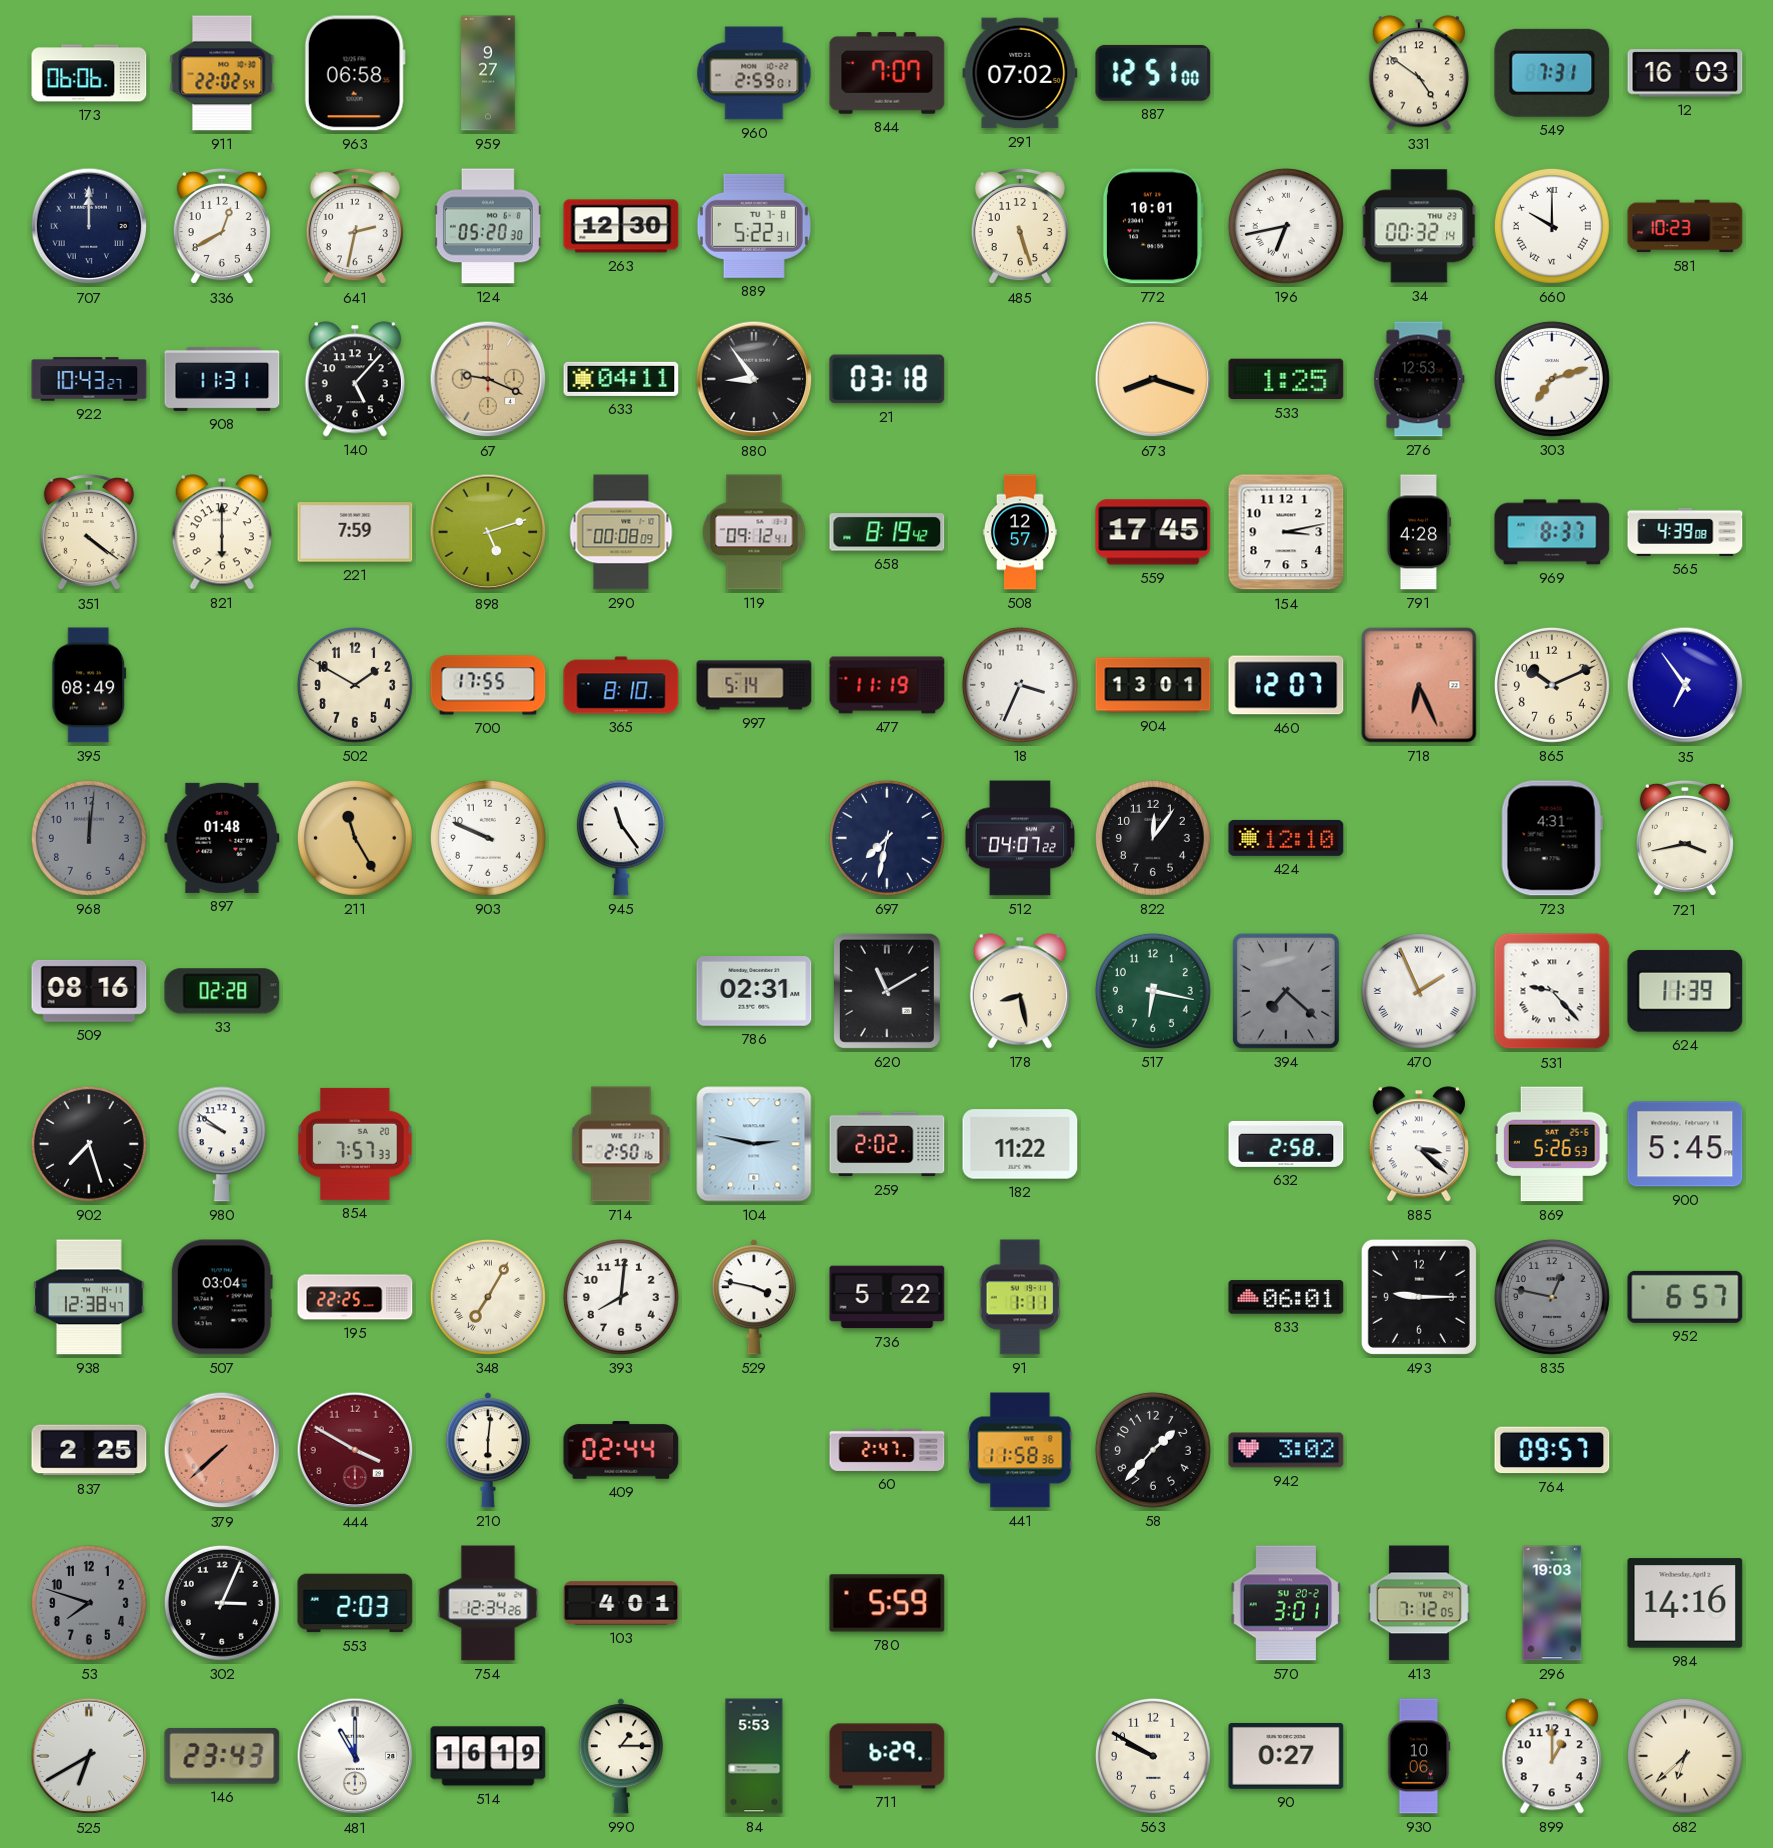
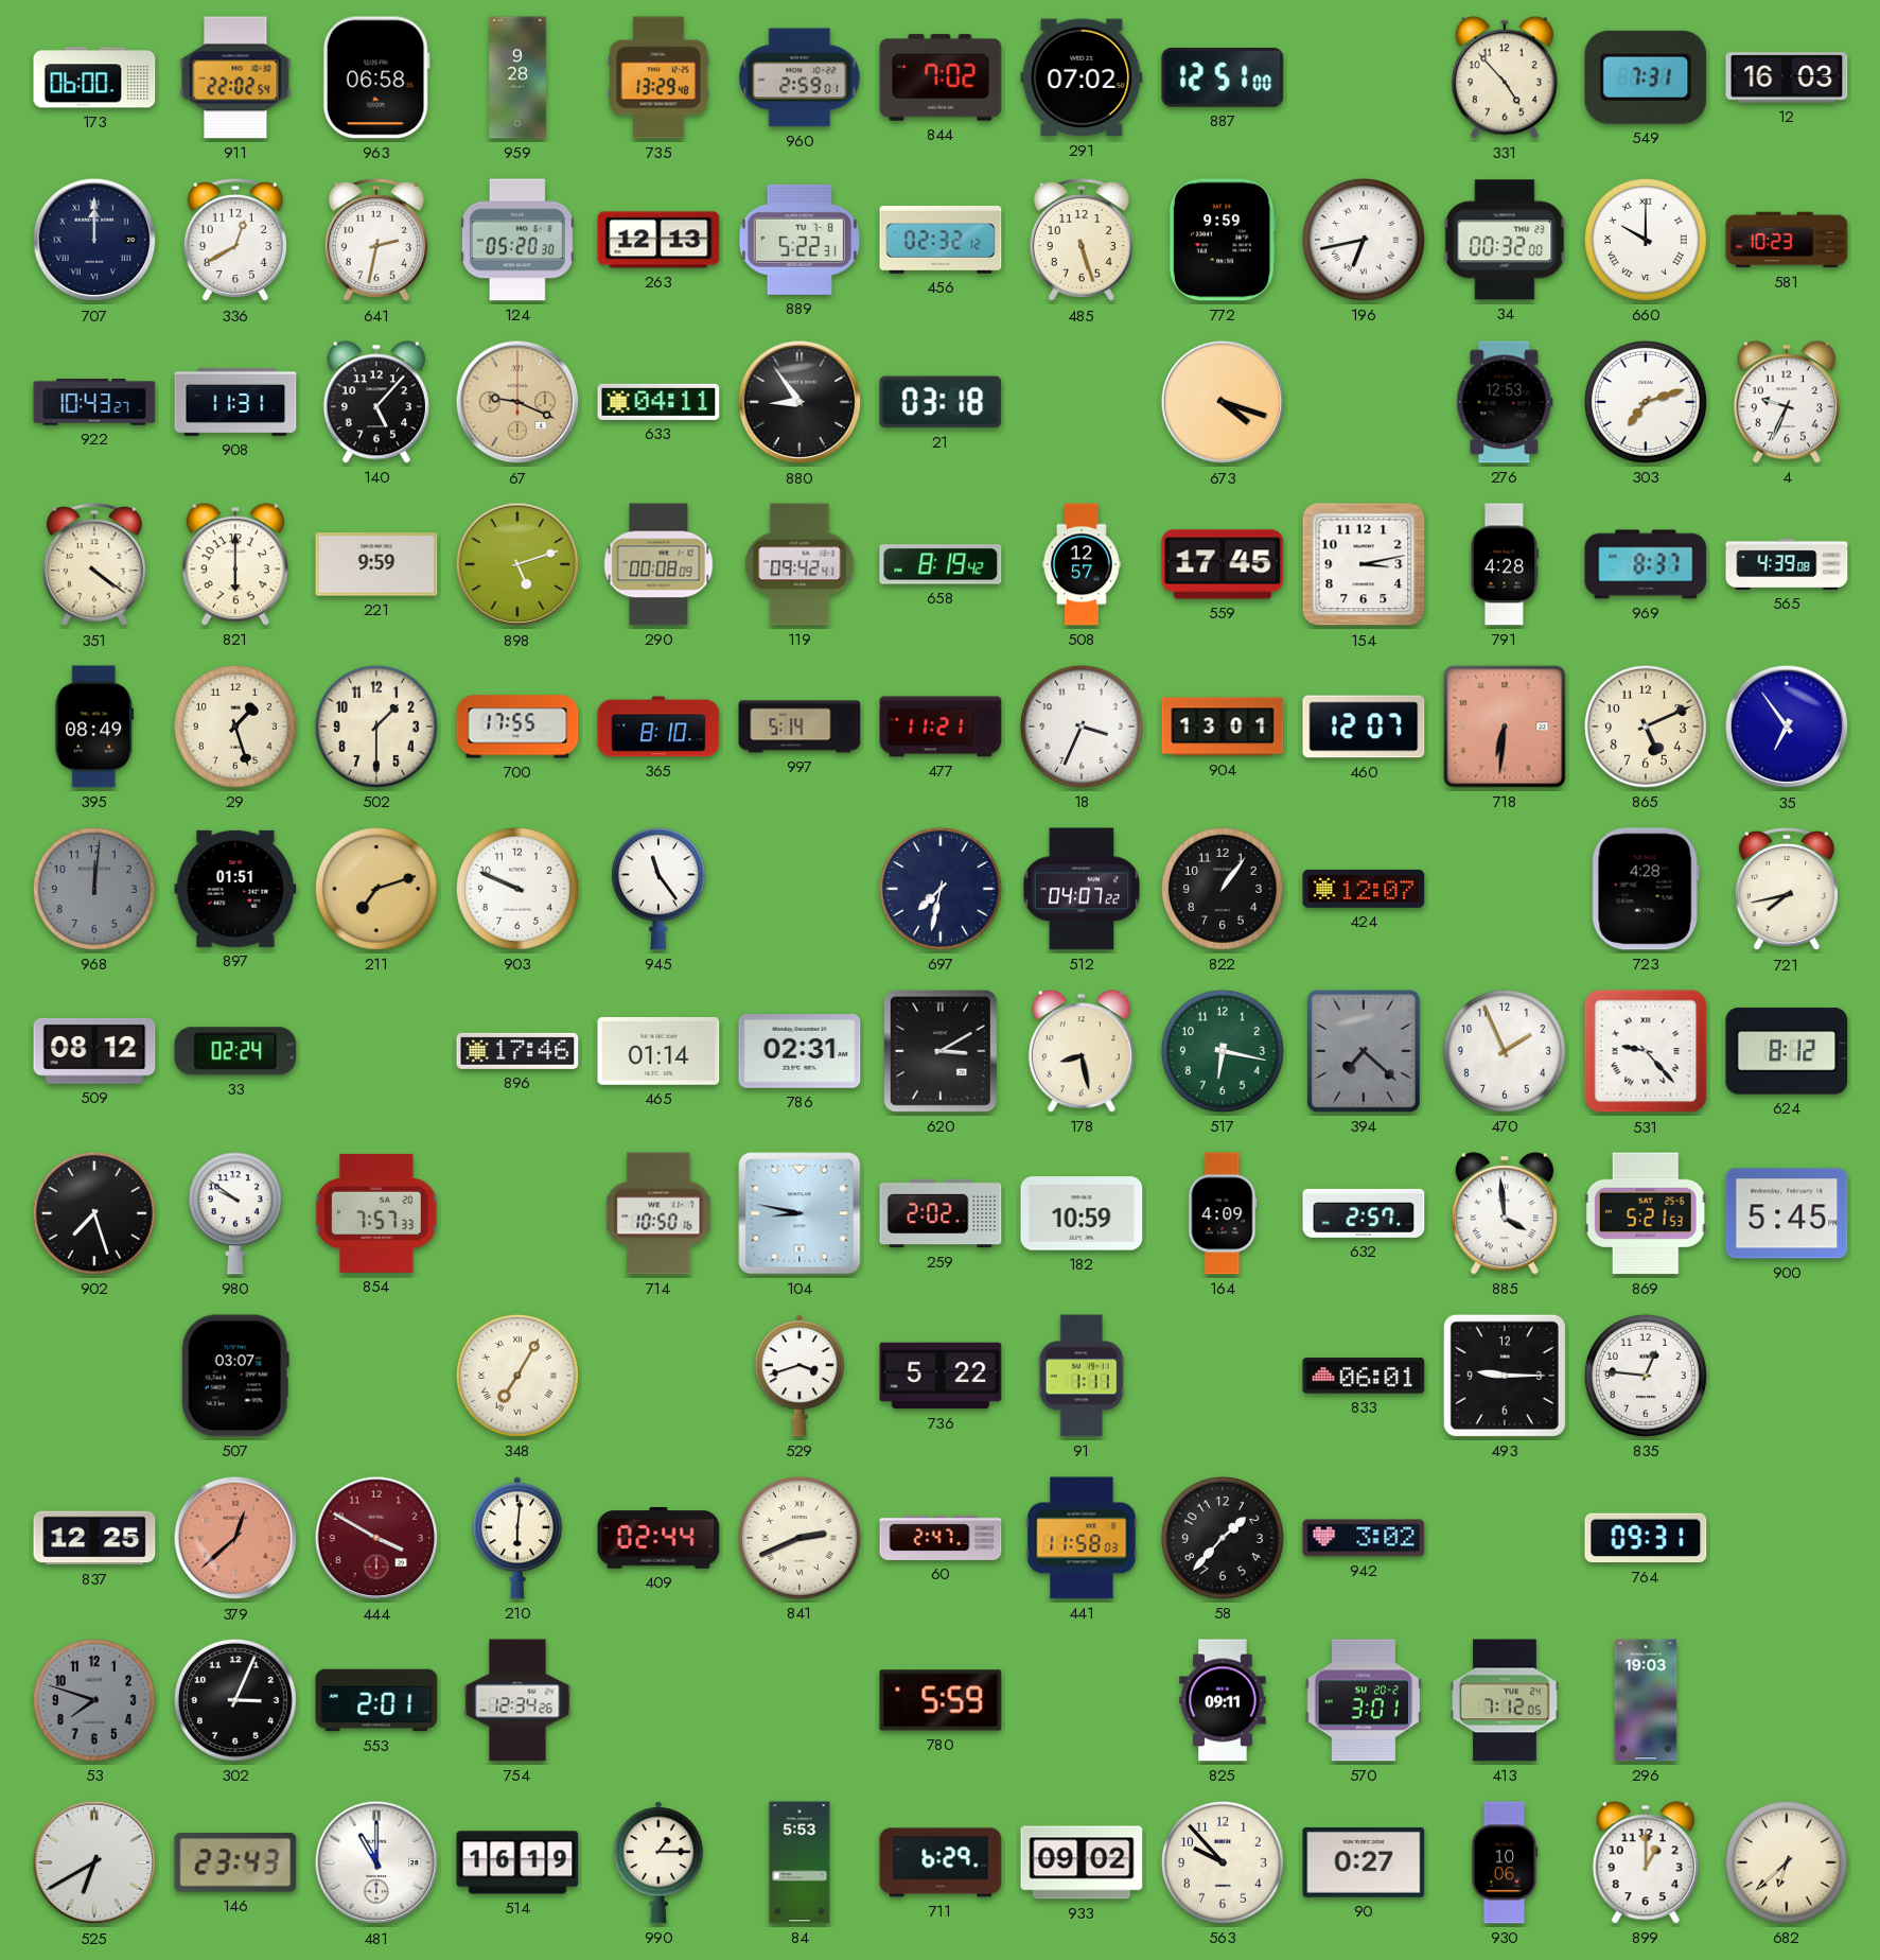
173: 06:06 -> 06:00
959: 9:27 -> 9:28
735: none -> 13:29
844: 7:07 -> 7:02
331: 4:51 -> 4:53
263: 12:30 -> 12:13
456: none -> 02:32
772: 10:01 -> 9:59
34: 00:32:14 -> 00:32:00
673: 8:18 -> 4:18
533: 1:25 -> none
4: none -> 9:34
221: 7:59 -> 9:59
119: 09:12 -> 09:42
29: none -> 1:27
502: 1:50 -> 1:30
477: 11:19 -> 11:21
718: 6:26 -> 6:31
865: 10:11 -> 5:11
897: 01:48 -> 01:51
211: 11:25 -> 7:12
822: 12:06 -> 1:06
424: 12:10 -> 12:07
723: 4:31 -> 4:28
721: 3:43 -> 7:43
509: 08:16 -> 08:12
33: 02:28 -> 02:24
896: none -> 17:46
465: none -> 01:14
620: 11:10 -> 3:10
470 numerals: Roman -> Arabic
624: 11:39 -> 8:12
714: 2:50 -> 10:50
104: 2:47 -> 8:47
182: 11:22 -> 10:59
164: none -> 4:09
632: 2:58 -> 2:57
885: 3:22 -> 3:59
869: 5:26 -> 5:21
938: 12:38 -> none
507: 03:04 -> 03:07
195: 22:25 -> none
393: 8:01 -> none
529: 3:47 -> 3:42
835: 12:47 -> 12:46
835 dial: grey -> white
952: 6:57 -> none
837: 2:25 -> 12:25
379: 7:38 -> 12:38
841: none -> 2:41
441: 11:58:36 -> 11:58:03
764: 09:57 -> 09:31
553: 2:03 -> 2:01
103: 4:01 -> none
825: none -> 09:11
984: 14:16 -> none
933: none -> 09:02
563: 9:50 -> 9:53
